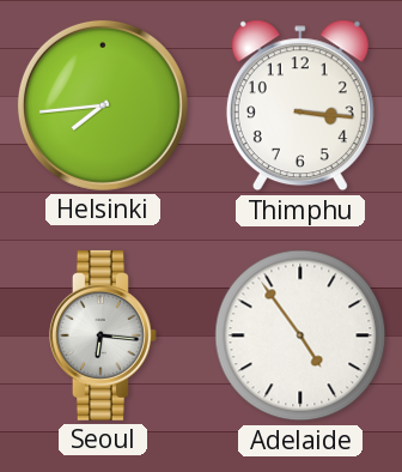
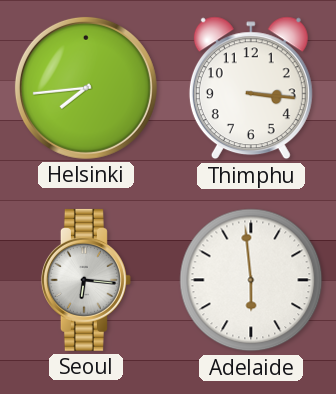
Adelaide: 4:54 -> 5:59
